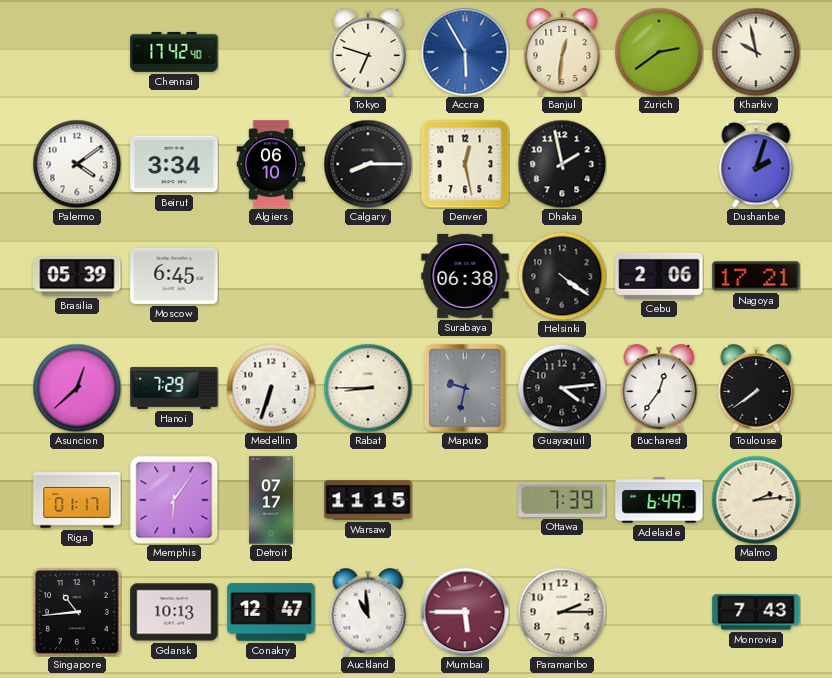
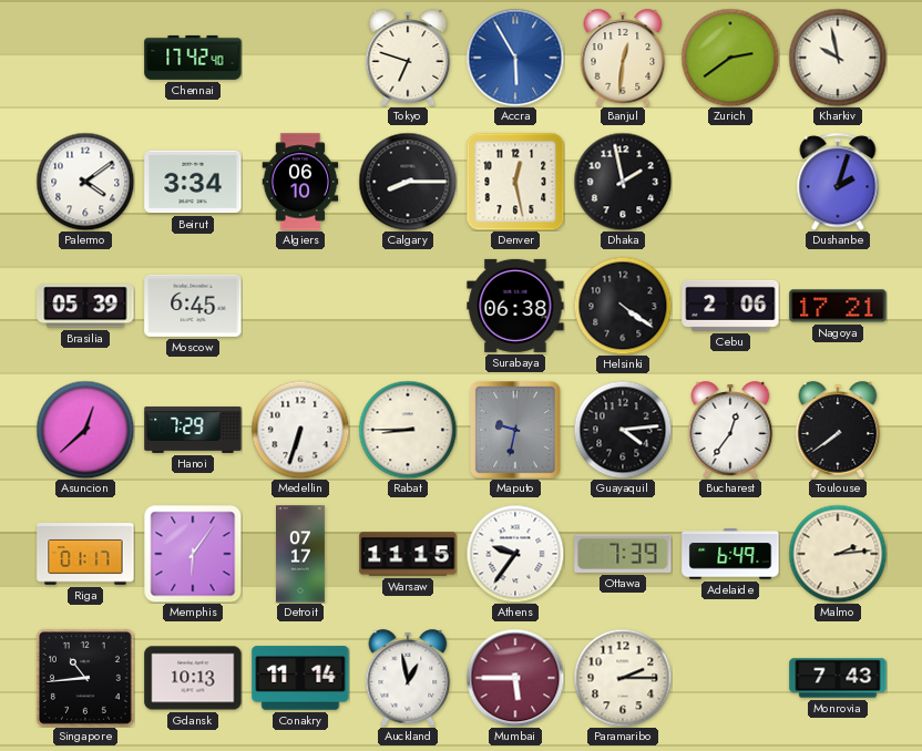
Athens: none -> 9:36
Conakry: 12:47 -> 11:14
Auckland: 10:59 -> 12:58
